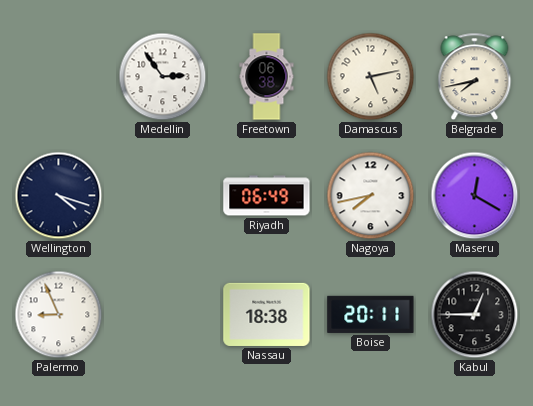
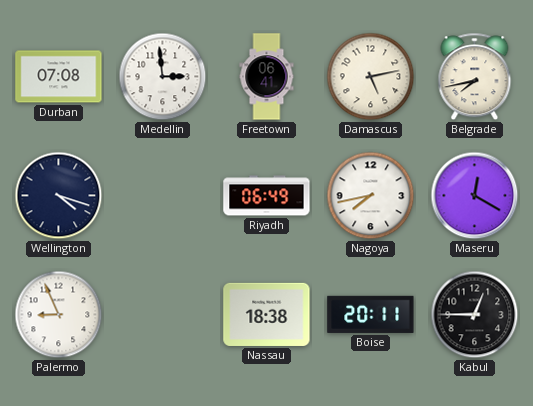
Durban: none -> 07:08
Medellin: 2:54 -> 2:59
Freetown: 06:38 -> 06:41
